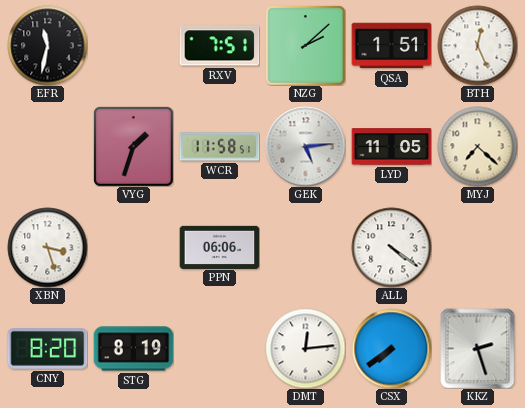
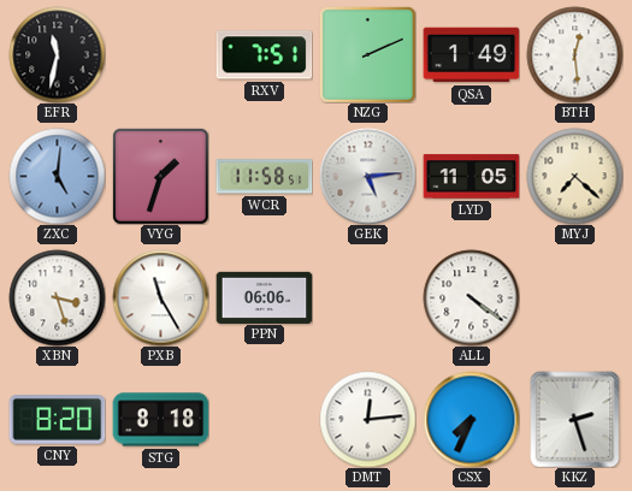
NZG: 2:08 -> 2:11
QSA: 1:51 -> 1:49
BTH: 12:26 -> 12:29
ZXC: none -> 5:01
PXB: none -> 11:25
STG: 8:19 -> 8:18
CSX: 7:39 -> 7:34
